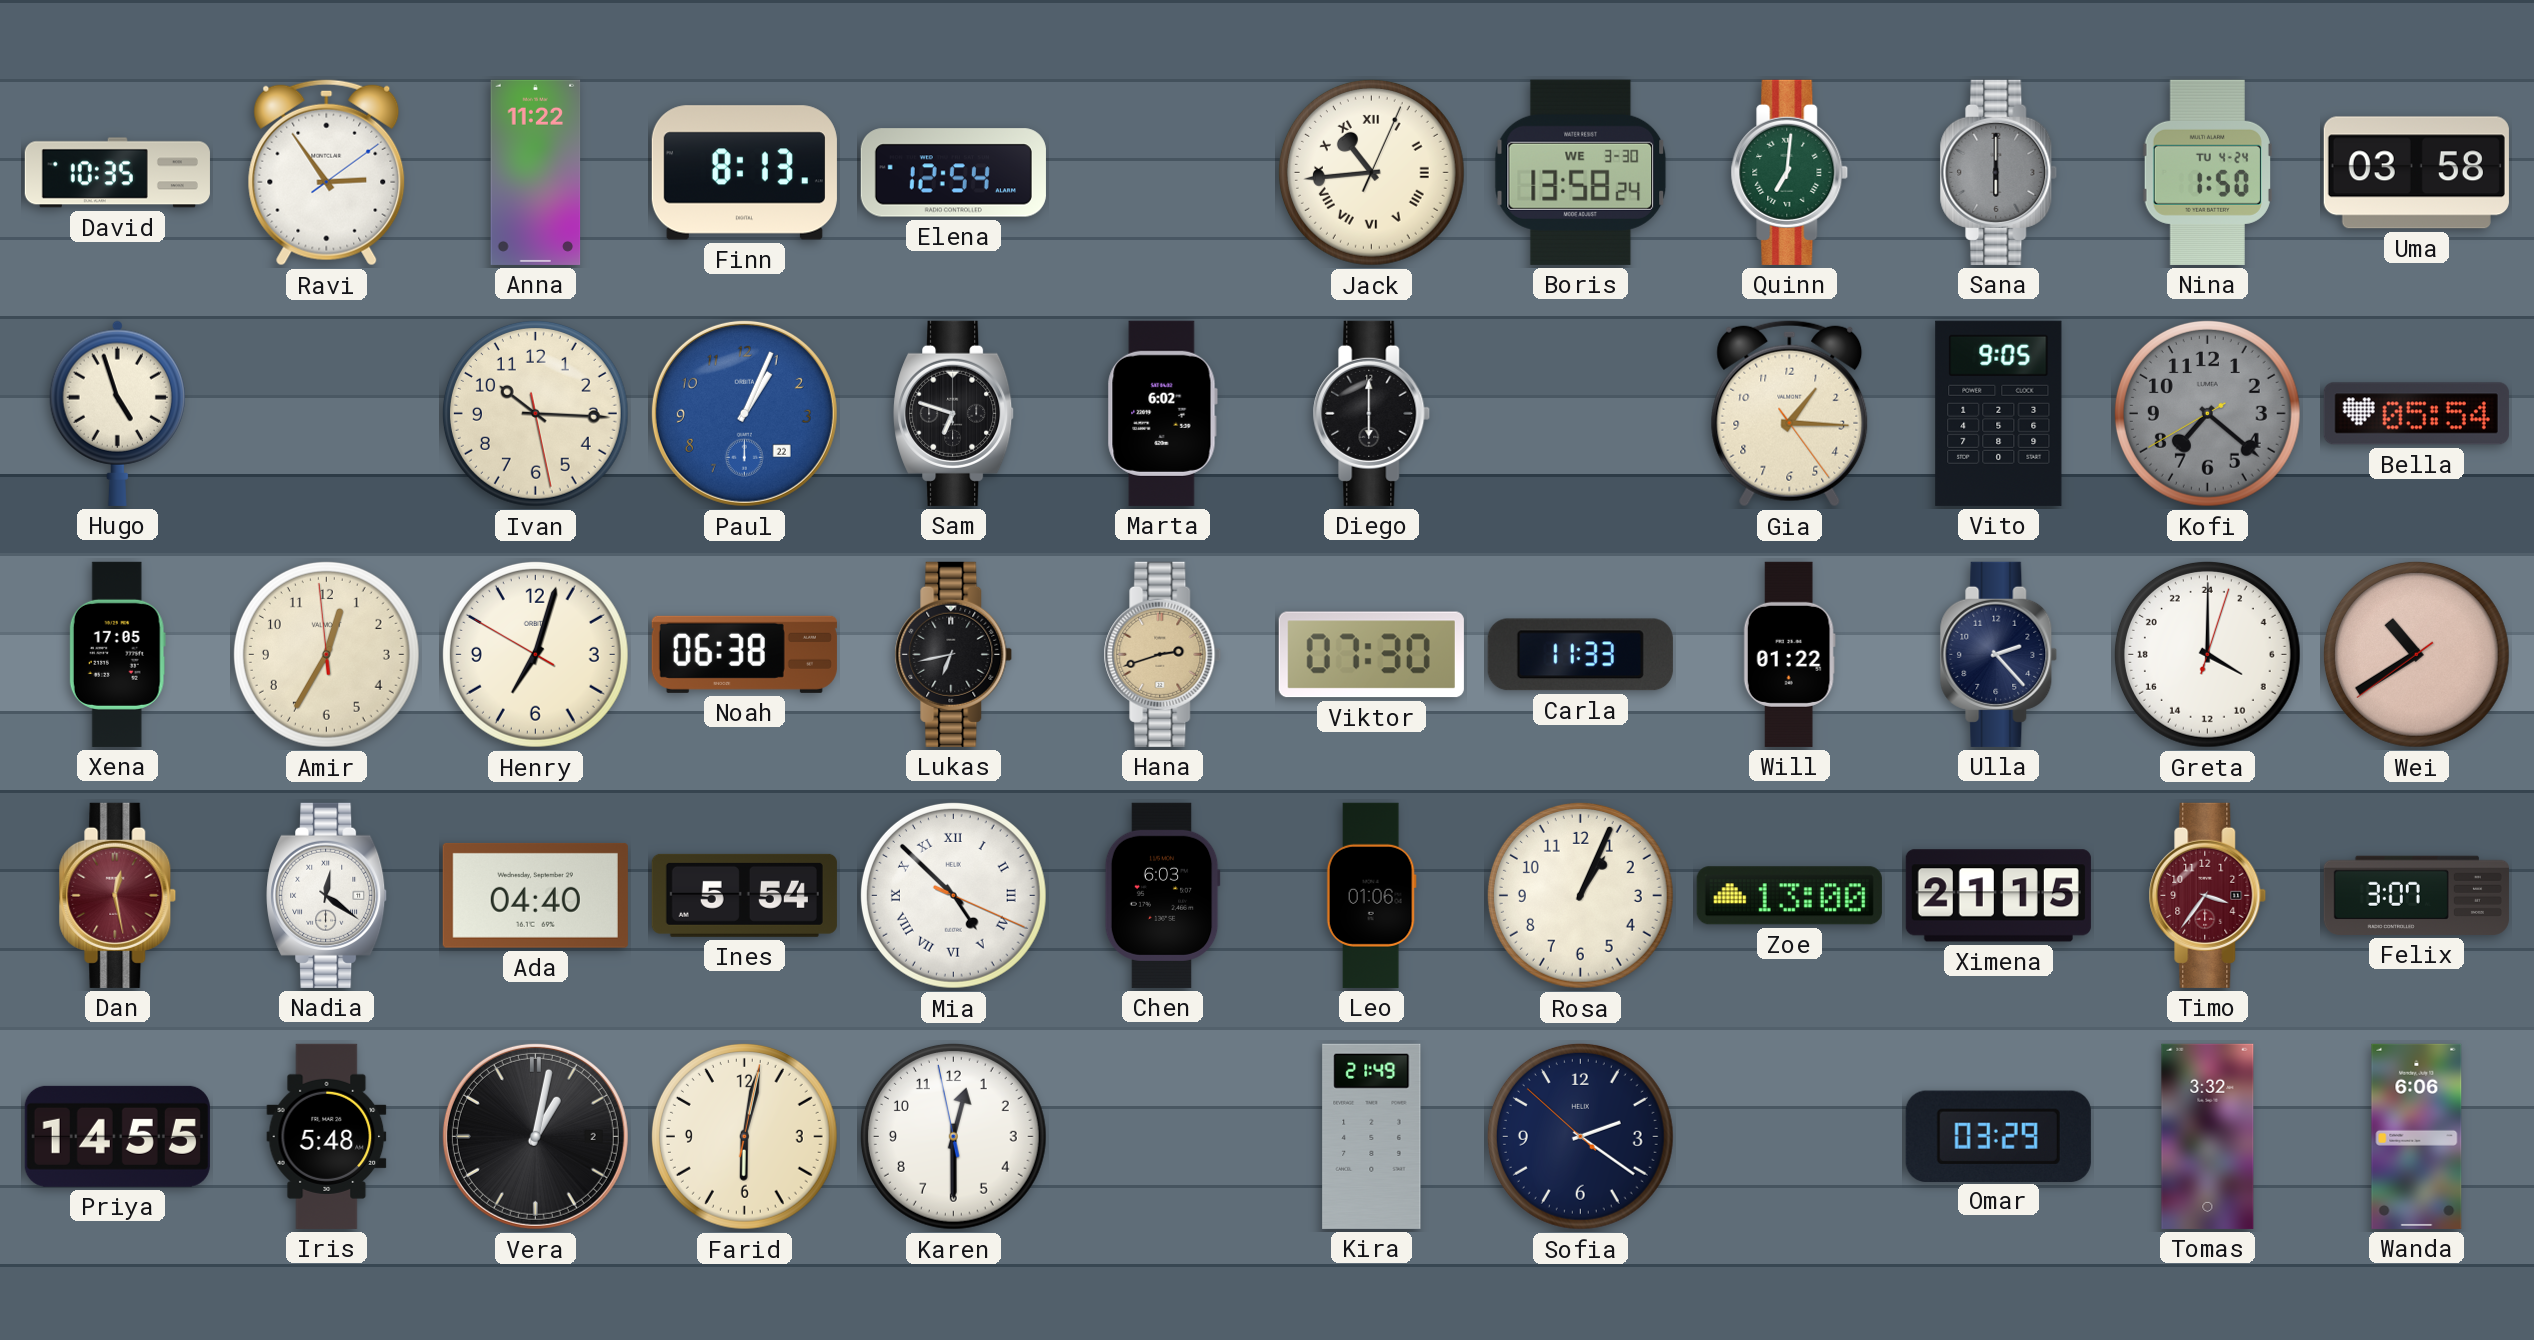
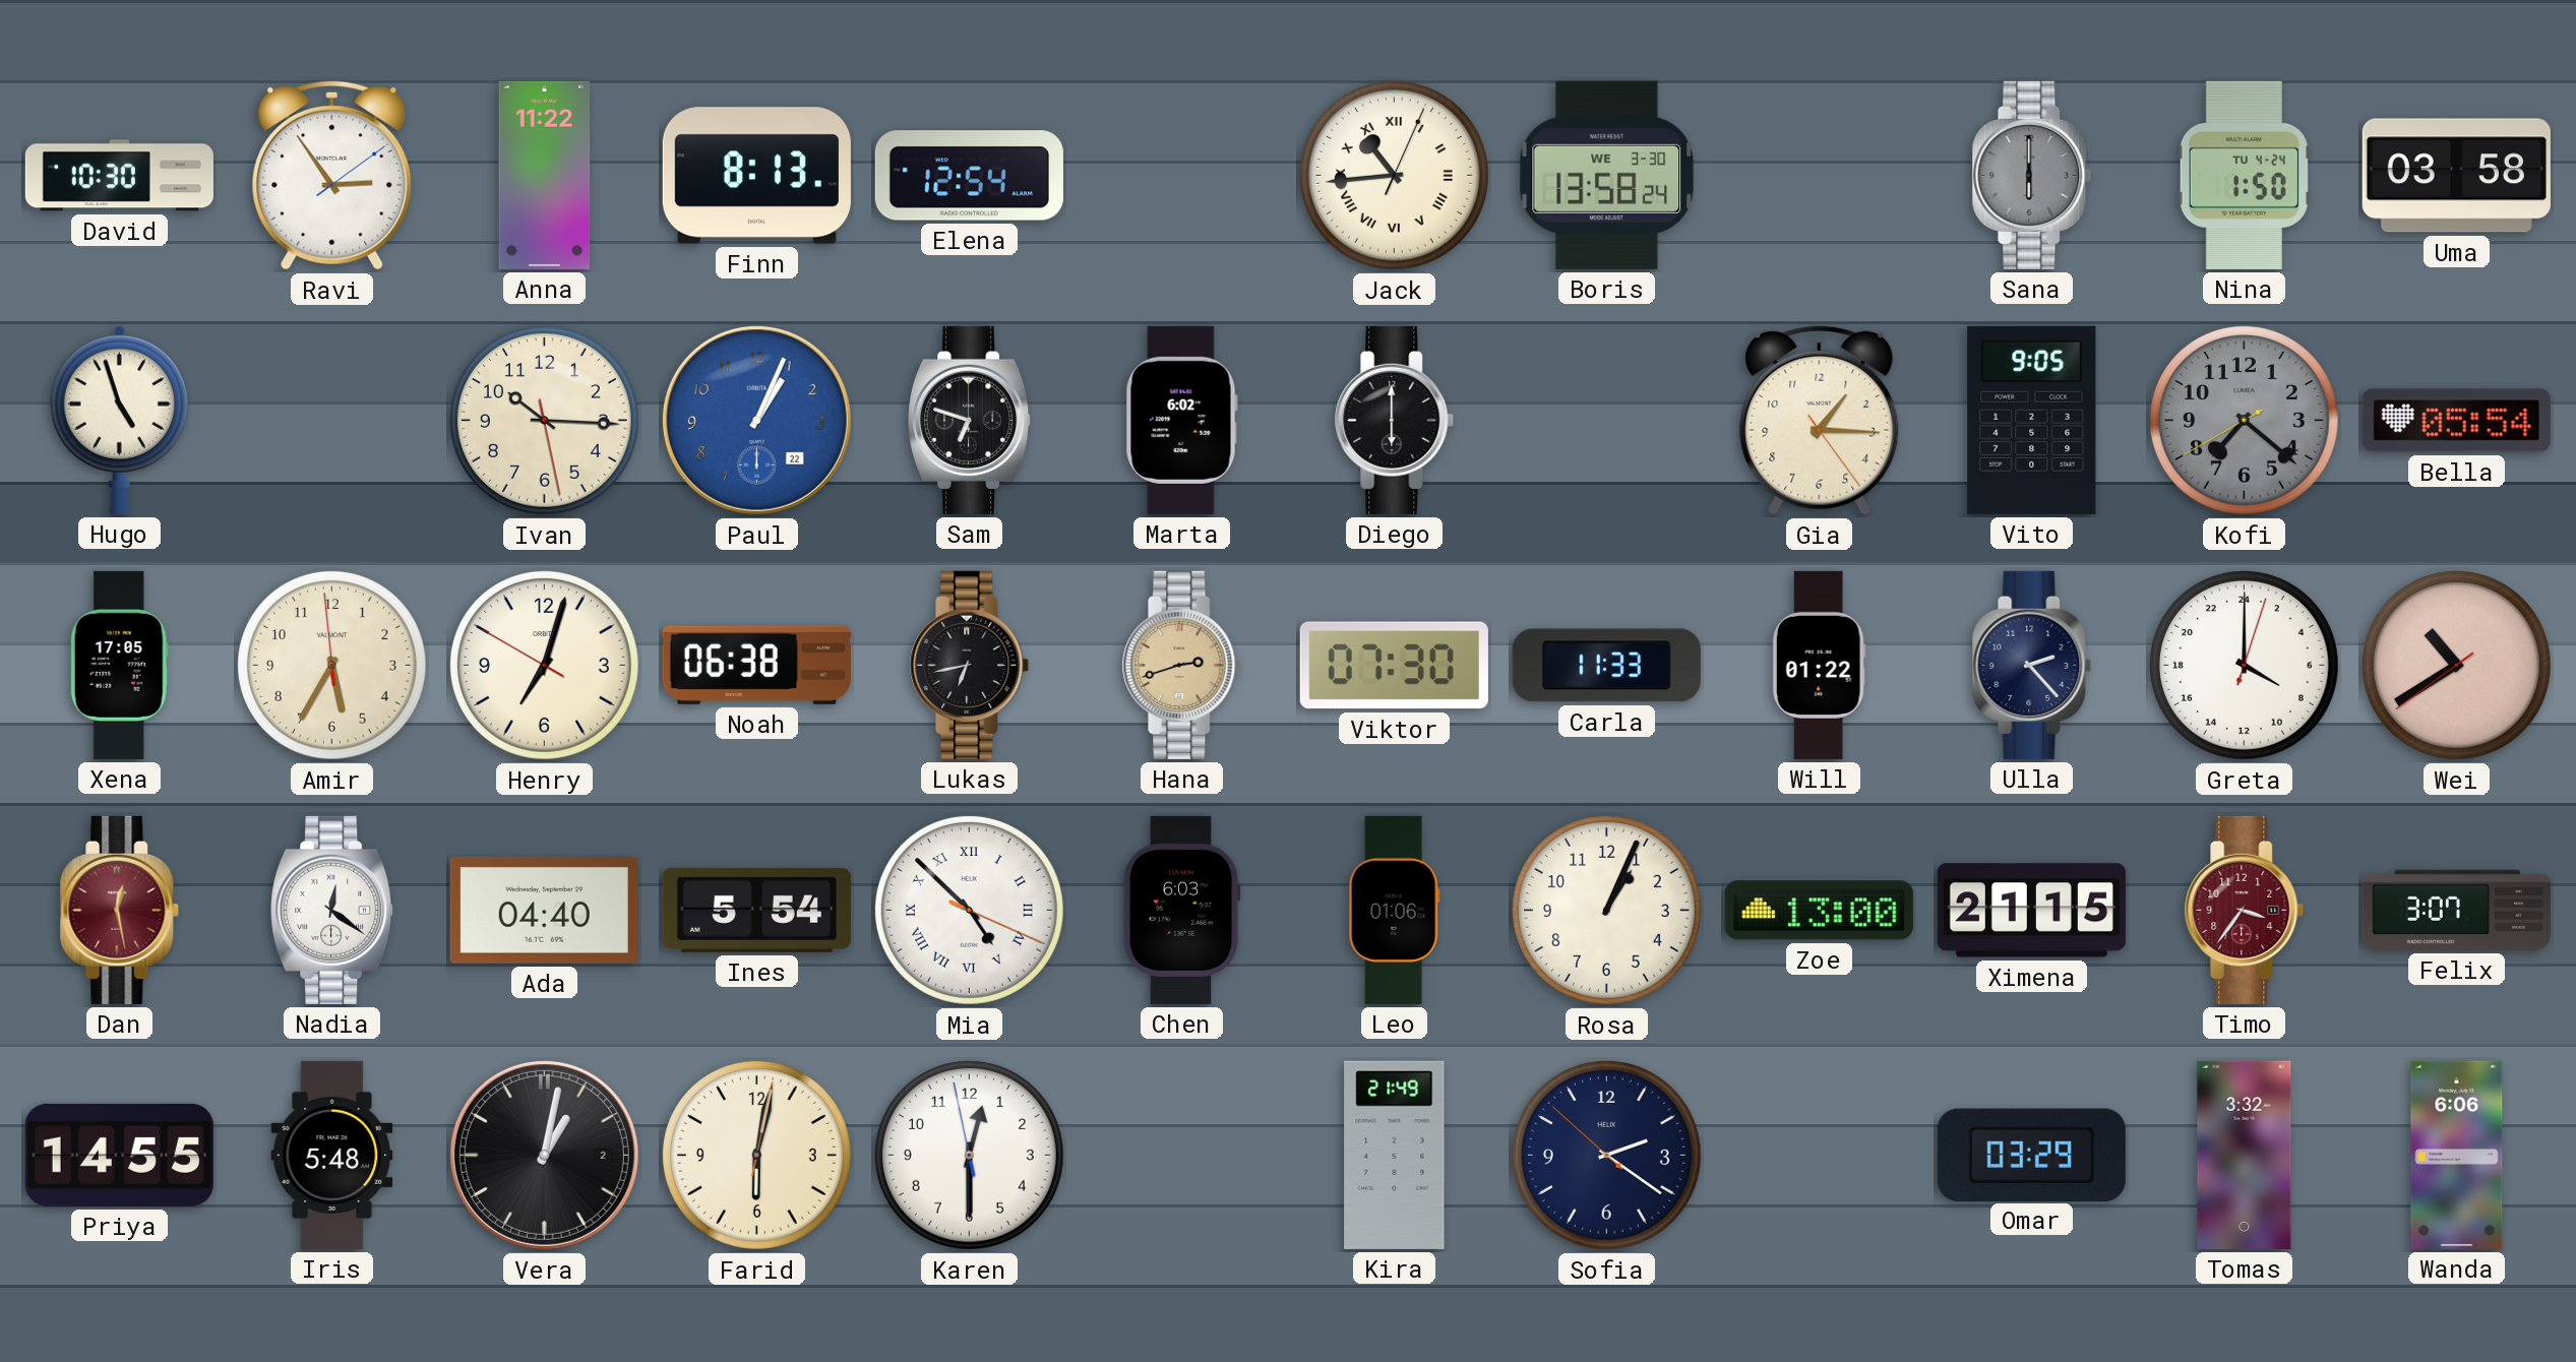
David: 10:35 -> 10:30
Quinn: 7:01 -> none
Amir: 12:34 -> 5:34
